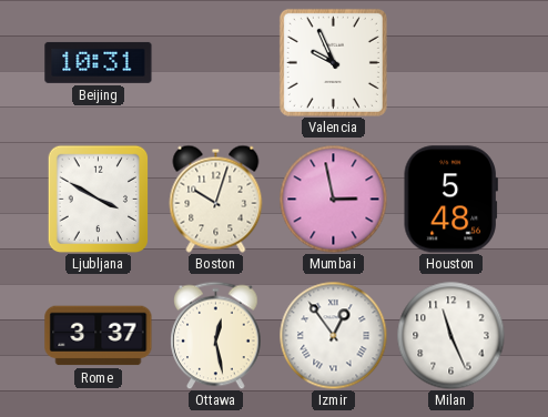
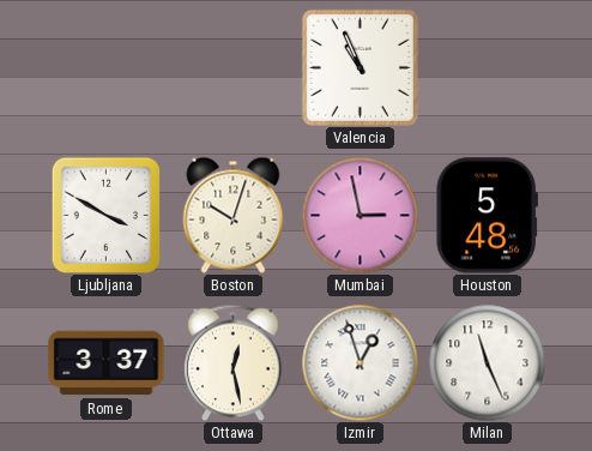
Beijing: 10:31 -> none
Valencia: 9:56 -> 10:56
Izmir: 12:54 -> 12:57
